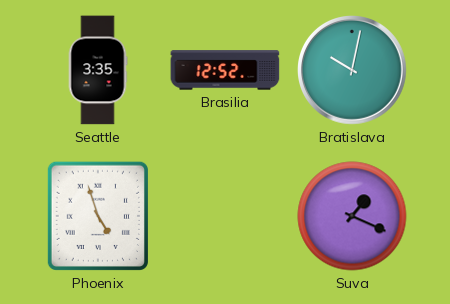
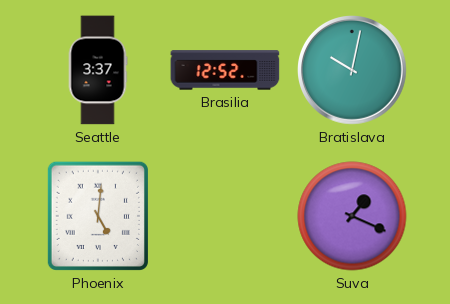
Seattle: 3:35 -> 3:37
Phoenix: 4:57 -> 5:01
